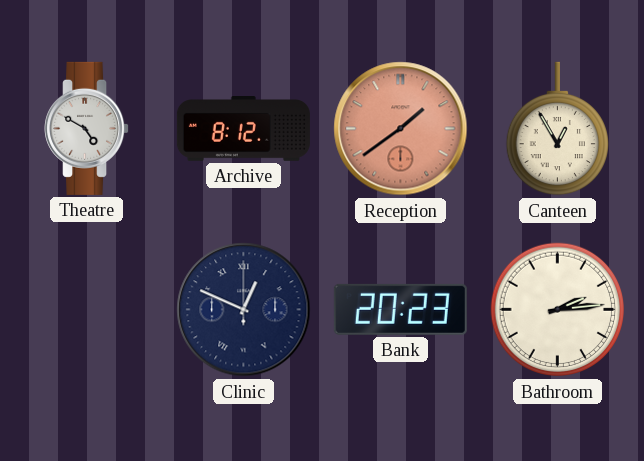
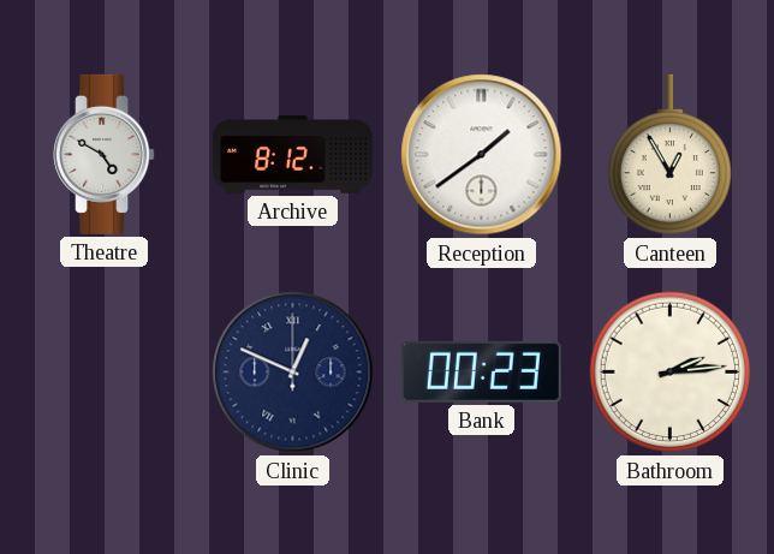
Reception dial: salmon -> white
Bank: 20:23 -> 00:23
